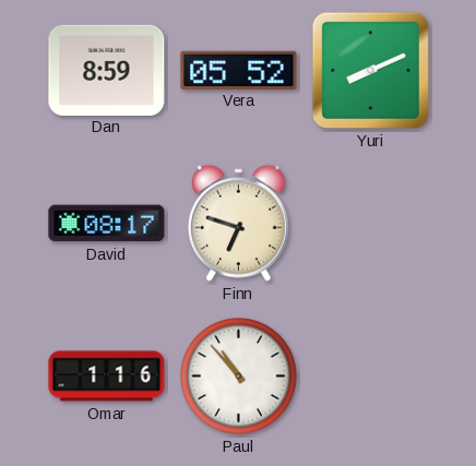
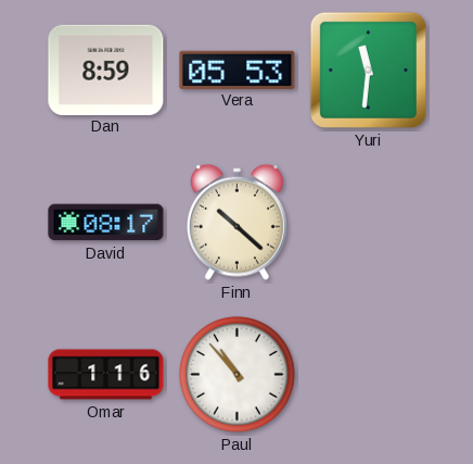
Vera: 05:52 -> 05:53
Yuri: 8:11 -> 11:31
Finn: 6:48 -> 10:22
